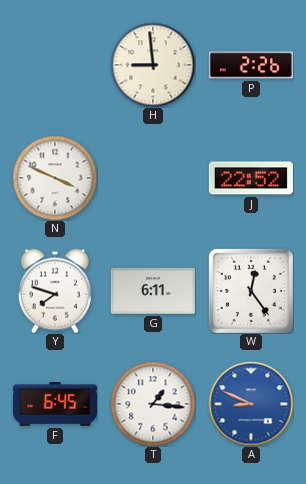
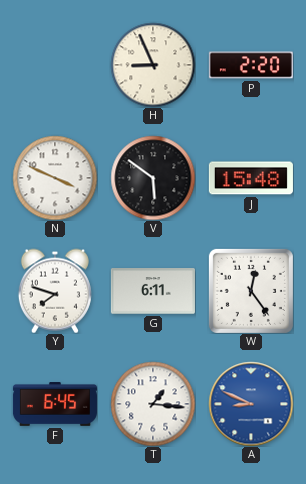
H: 8:59 -> 8:56
P: 2:26 -> 2:20
V: none -> 5:51
J: 22:52 -> 15:48
